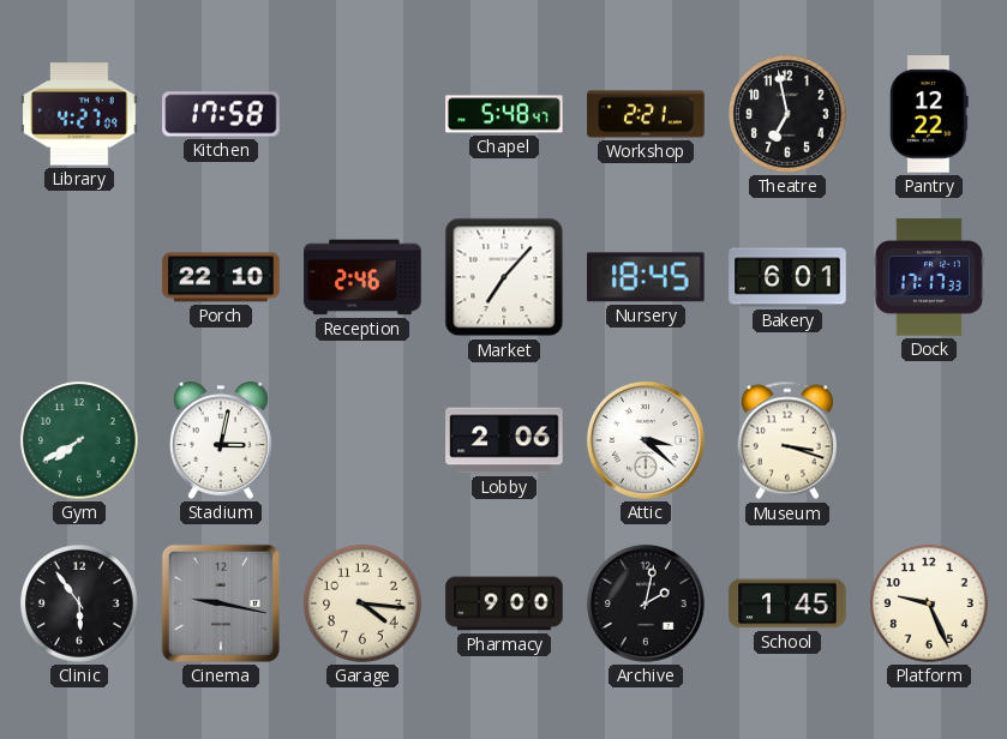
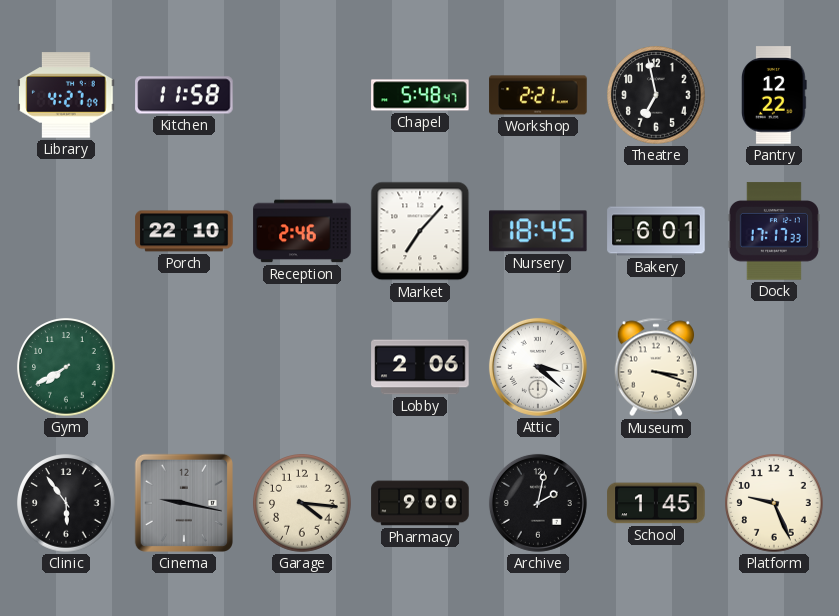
Kitchen: 17:58 -> 11:58
Stadium: 3:02 -> none
